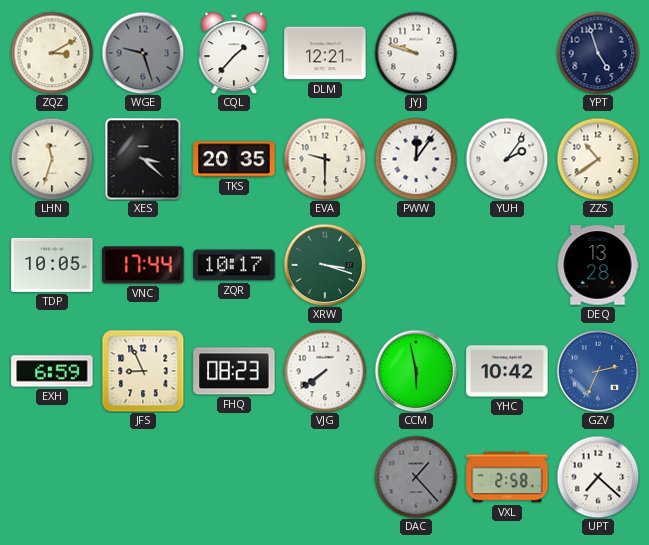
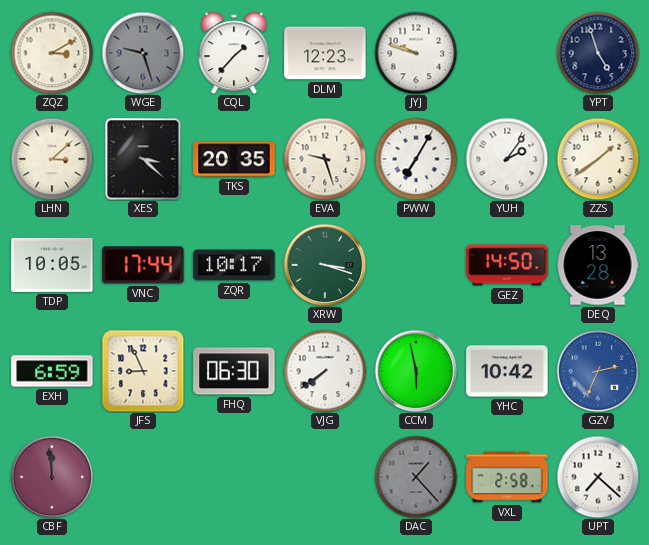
DLM: 12:21 -> 12:23
LHN: 11:33 -> 3:08
EVA: 9:30 -> 9:27
PWW: 12:06 -> 7:05
ZZS: 10:39 -> 1:39
GEZ: none -> 14:50
FHQ: 08:23 -> 06:30
CBF: none -> 11:59
